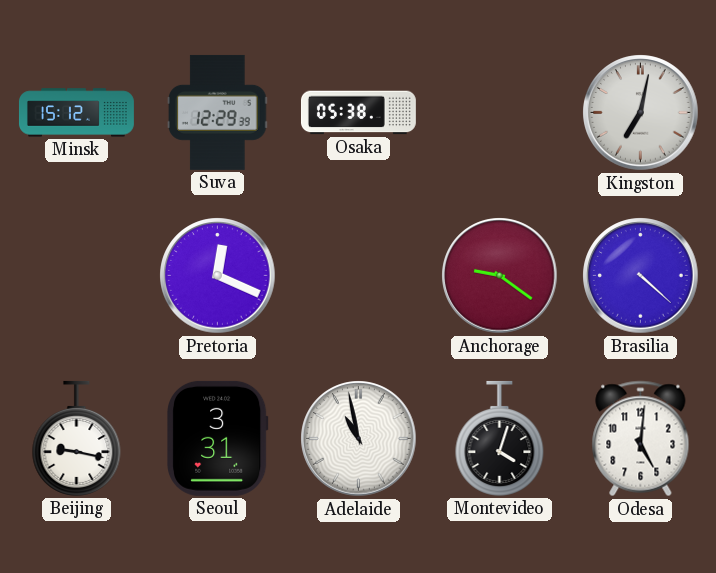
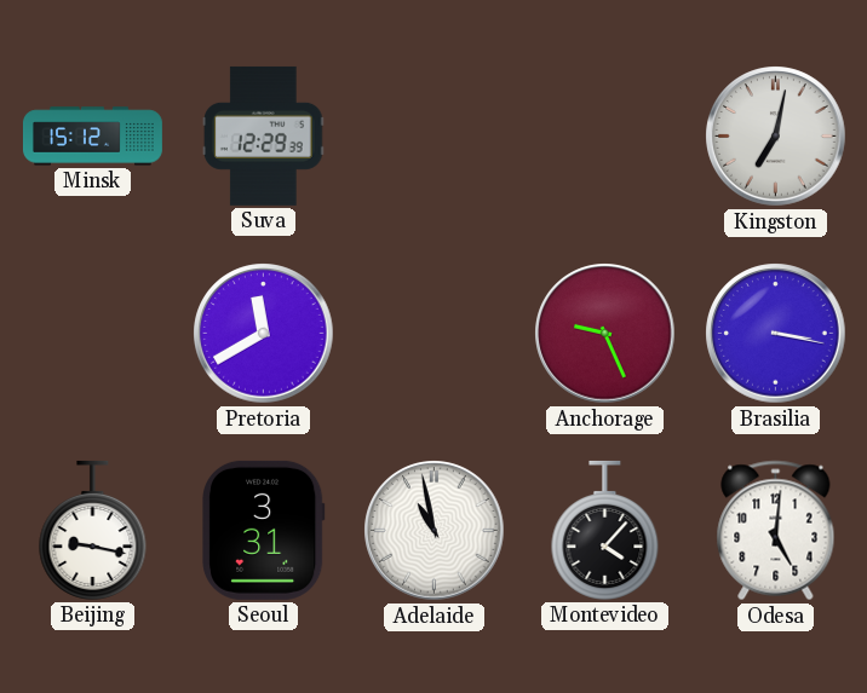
Osaka: 05:38 -> none
Pretoria: 12:19 -> 11:40
Anchorage: 9:21 -> 9:26
Brasilia: 4:22 -> 3:17
Montevideo: 4:03 -> 4:07
